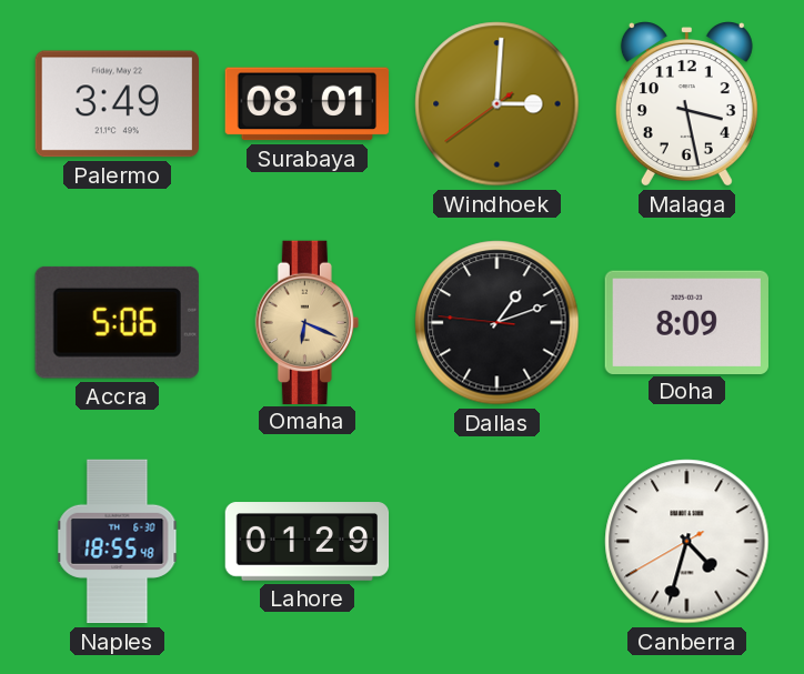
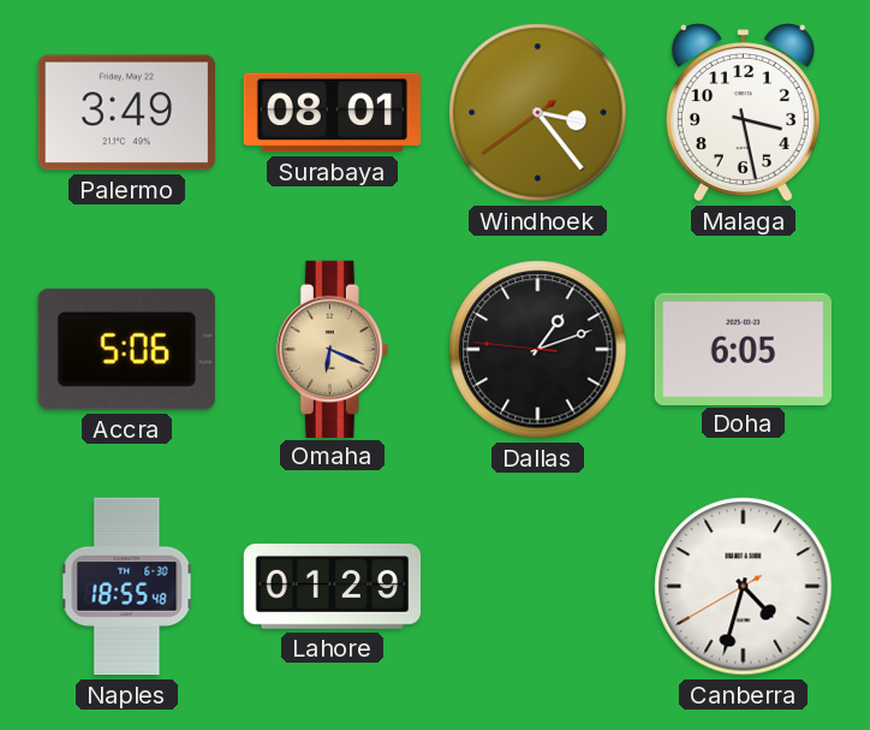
Windhoek: 3:00 -> 3:23
Doha: 8:09 -> 6:05
